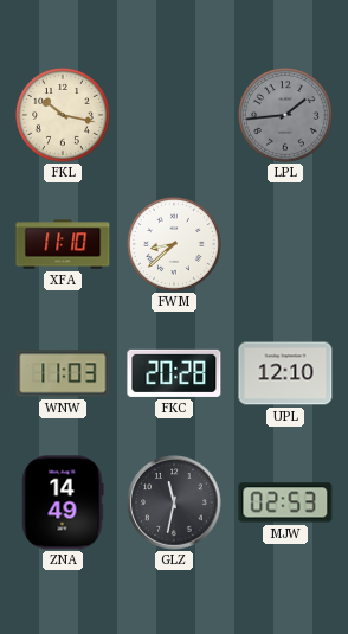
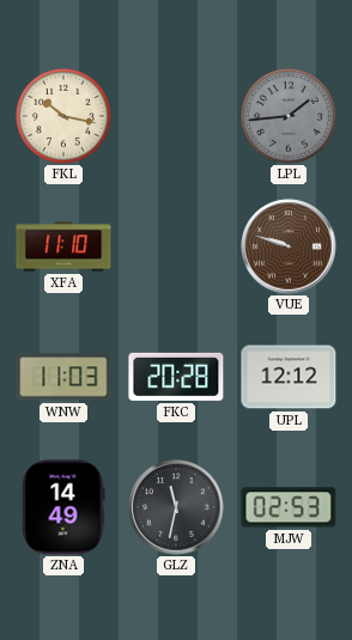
FWM: 8:38 -> none
VUE: none -> 9:48
UPL: 12:10 -> 12:12
